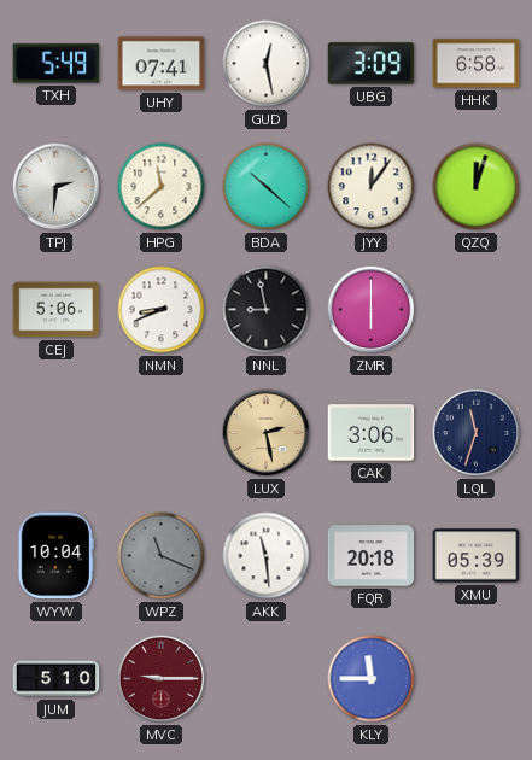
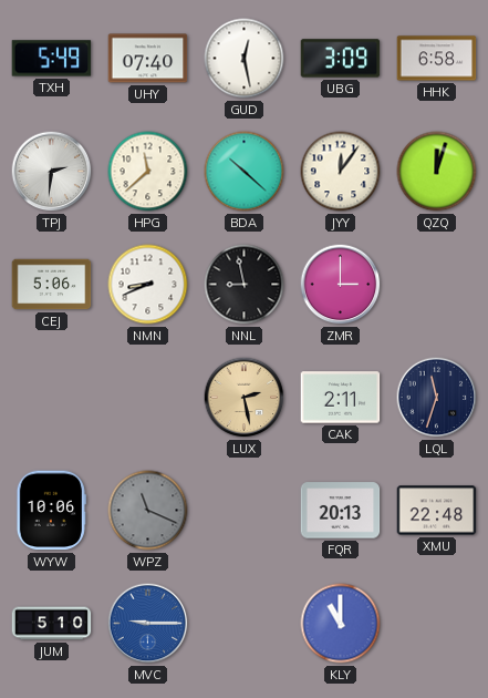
UHY: 07:41 -> 07:40
ZMR: 6:00 -> 3:00
CAK: 3:06 -> 2:11
WYW: 10:04 -> 10:06
AKK: 11:29 -> none
FQR: 20:18 -> 20:13
XMU: 05:39 -> 22:48
MVC dial: burgundy -> blue
KLY: 11:45 -> 11:00
